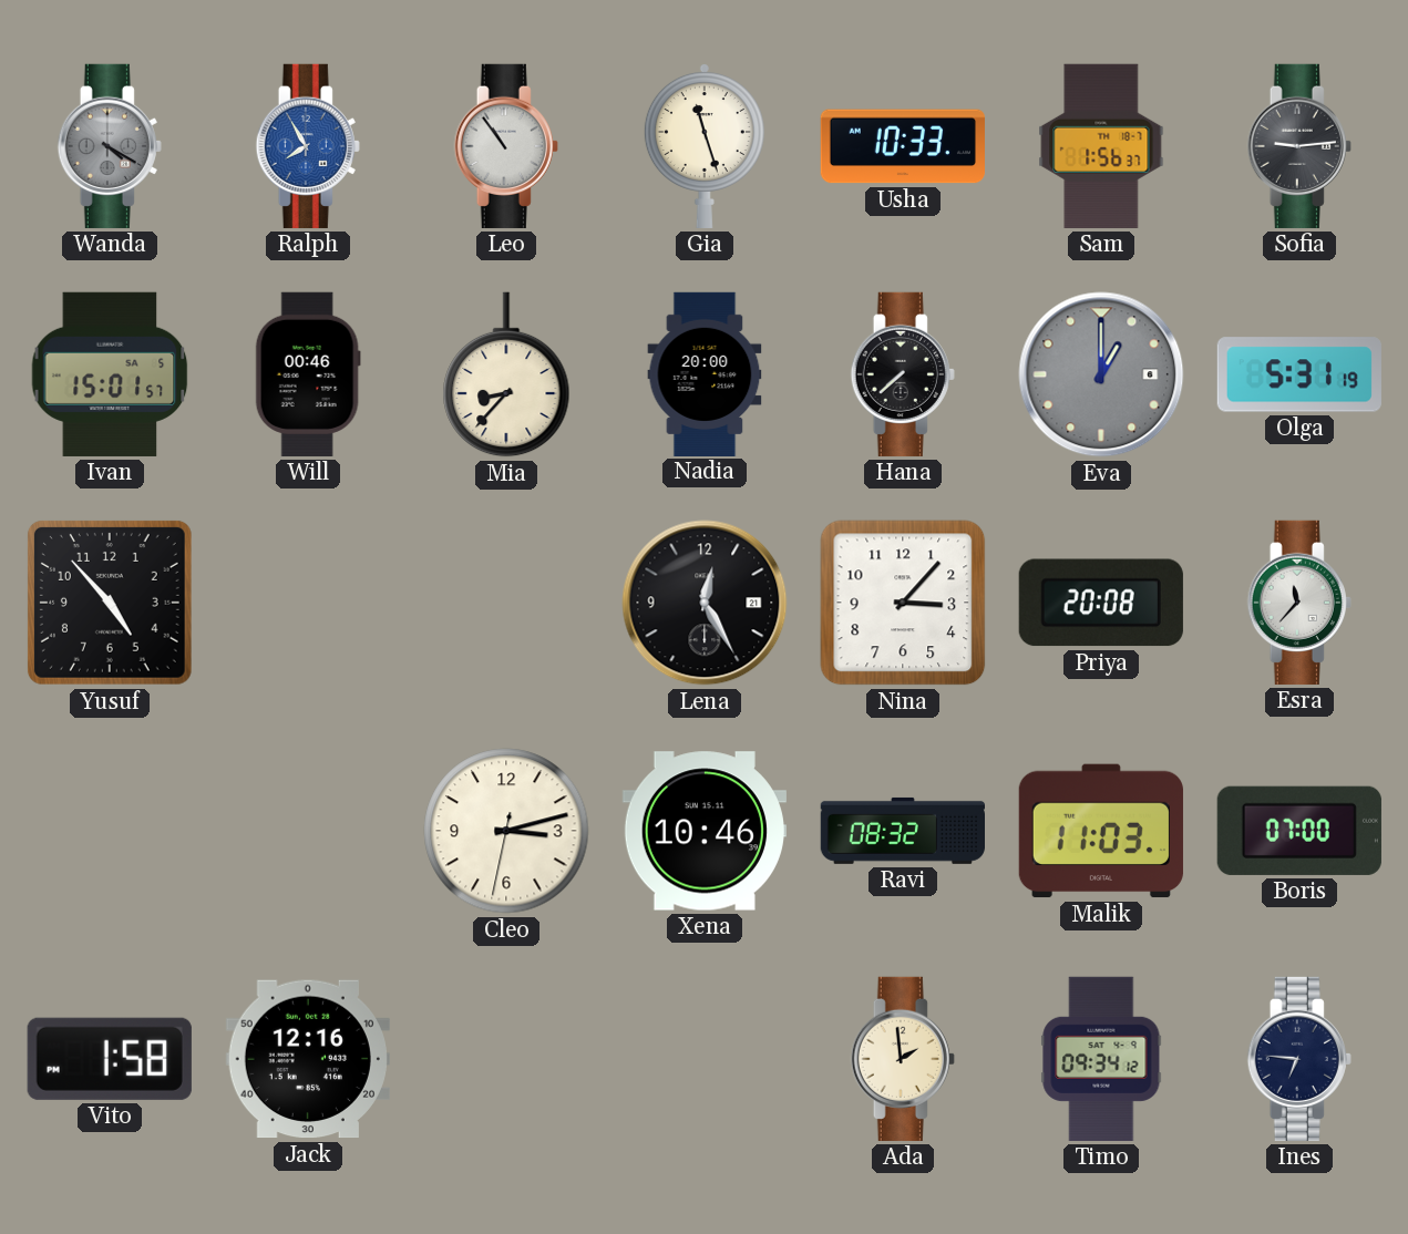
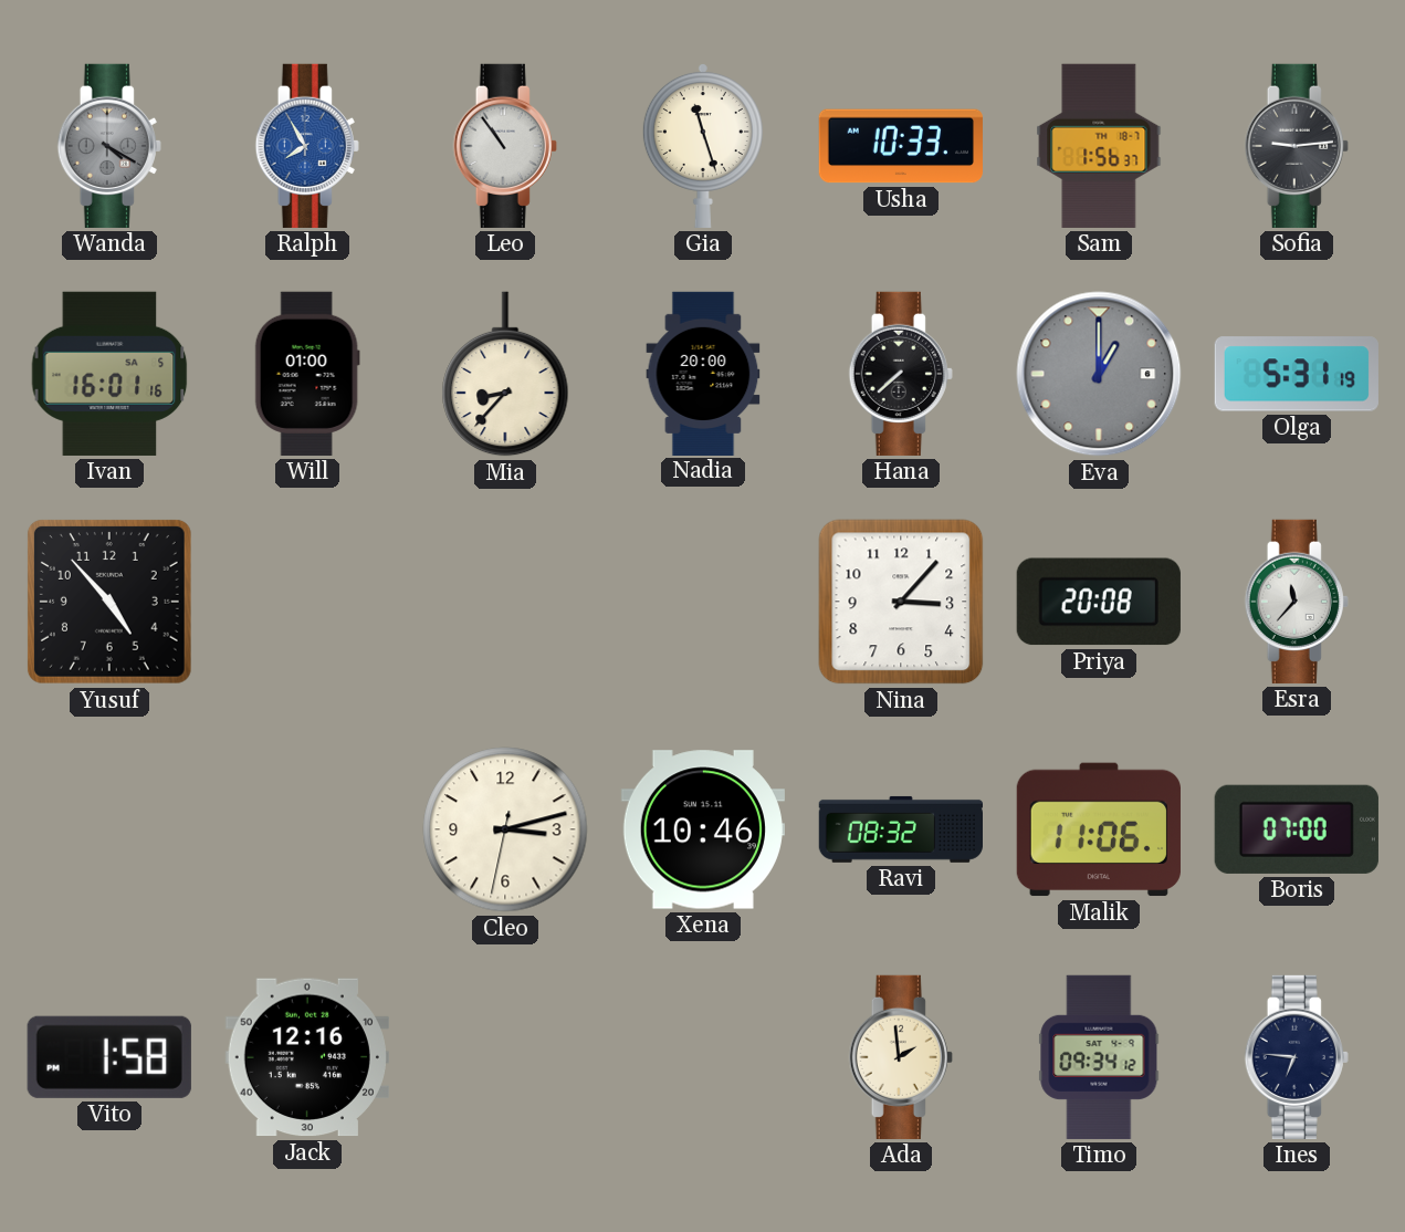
Ivan: 15:01 -> 16:01
Will: 00:46 -> 01:00
Lena: 12:25 -> none
Malik: 11:03 -> 11:06
